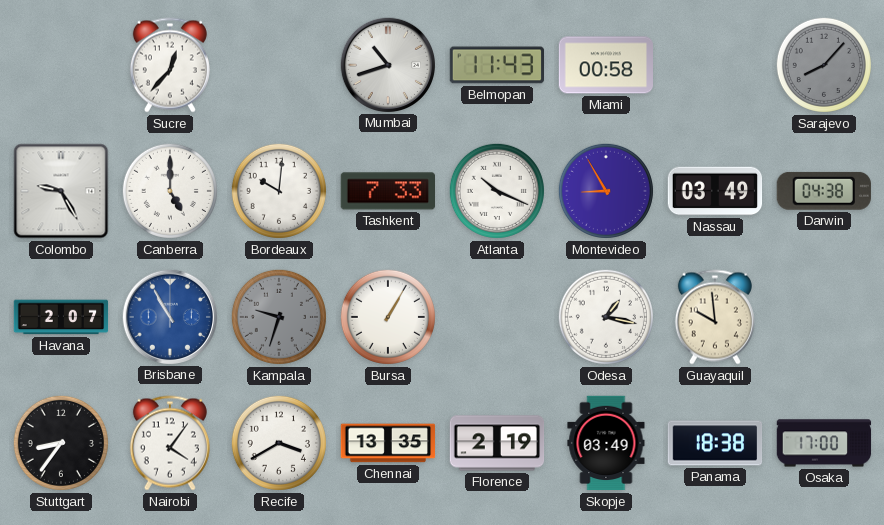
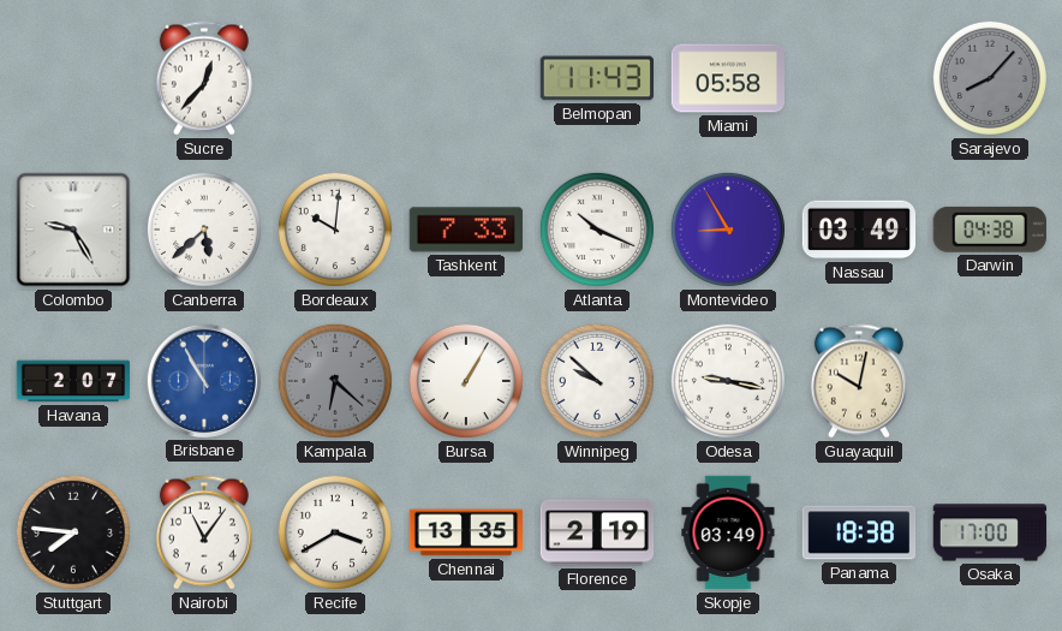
Mumbai: 10:42 -> none
Miami: 00:58 -> 05:58
Canberra: 5:00 -> 5:38
Kampala: 9:33 -> 6:22
Winnipeg: none -> 9:52
Odesa: 1:17 -> 9:17
Guayaquil: 9:59 -> 10:02
Stuttgart: 8:36 -> 7:46
Nairobi: 4:06 -> 11:06
